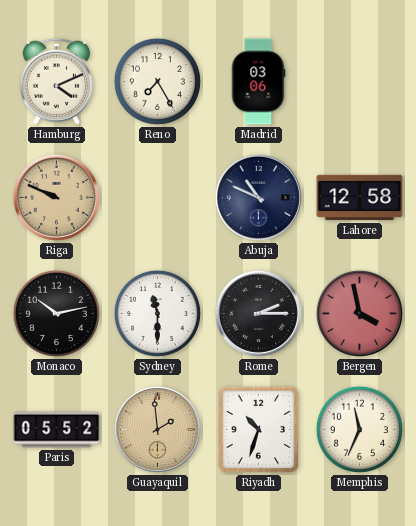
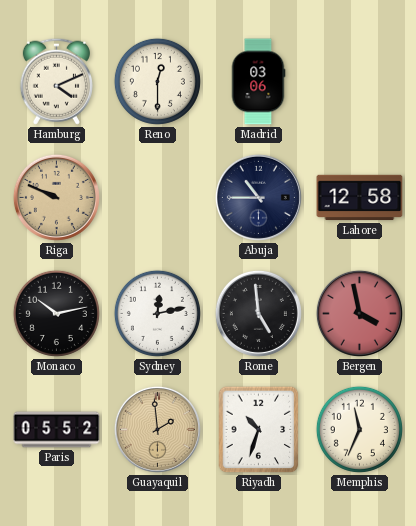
Reno: 7:25 -> 12:30
Abuja: 10:49 -> 10:45
Sydney: 11:30 -> 12:13
Rome: 2:15 -> 4:59
